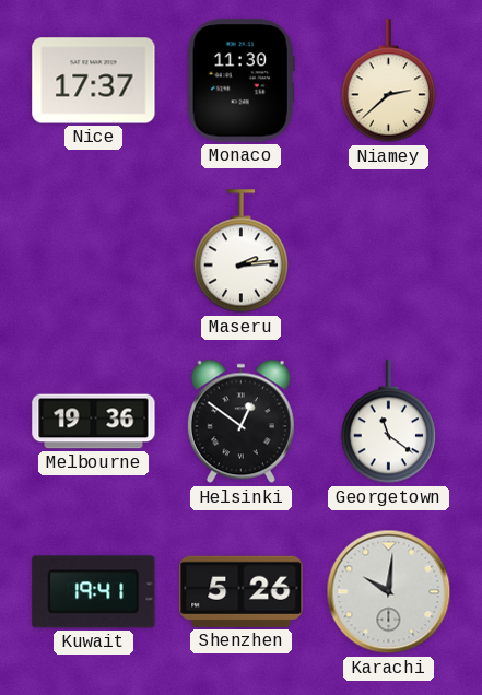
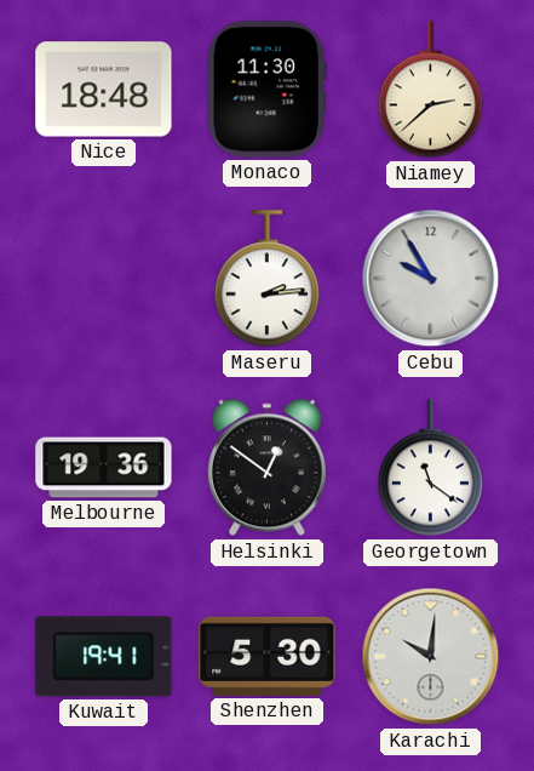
Nice: 17:37 -> 18:48
Cebu: none -> 9:55
Shenzhen: 5:26 -> 5:30
